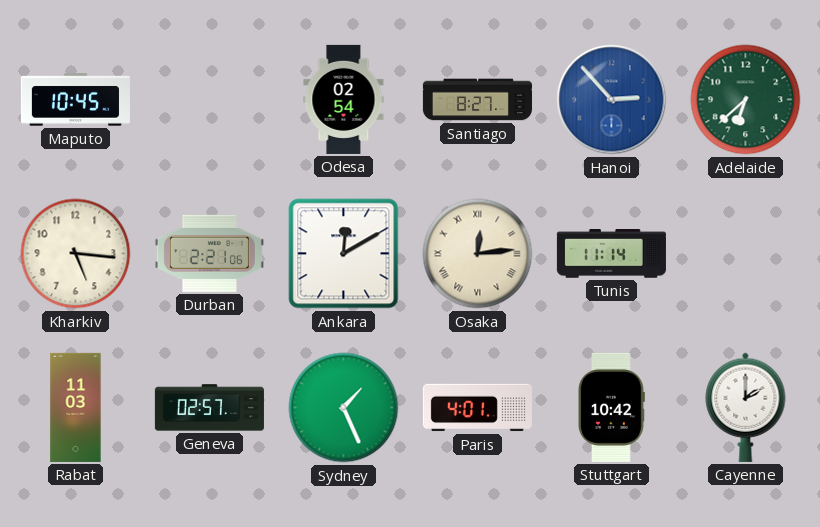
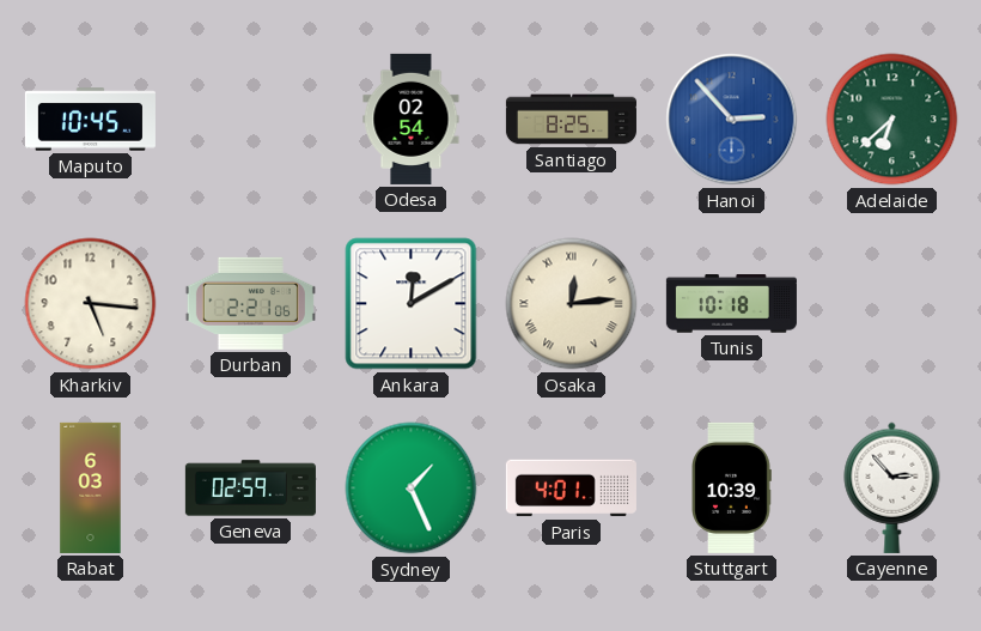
Santiago: 8:27 -> 8:25
Tunis: 11:14 -> 10:18
Rabat: 11:03 -> 6:03
Geneva: 02:57 -> 02:59
Stuttgart: 10:42 -> 10:39
Cayenne: 2:00 -> 2:53
